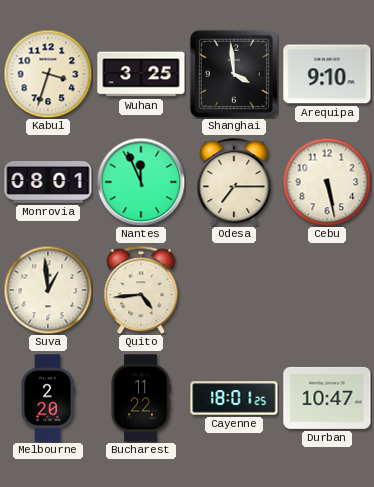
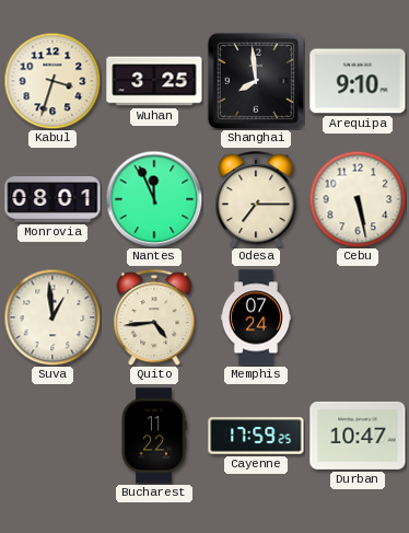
Shanghai: 3:59 -> 7:59
Memphis: none -> 07:24
Melbourne: 2:20 -> none
Cayenne: 18:01 -> 17:59
